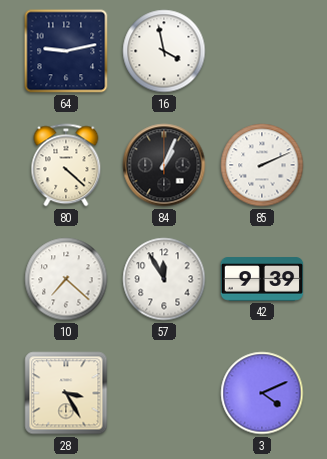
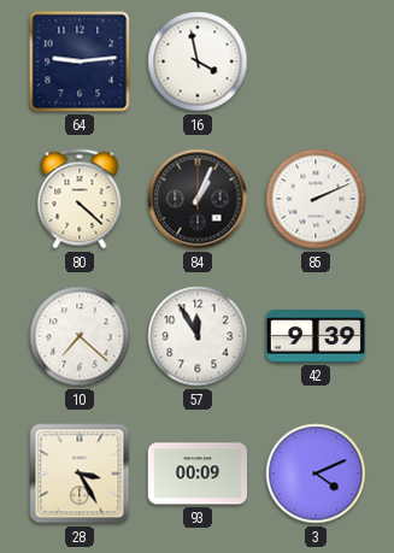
64: 9:13 -> 9:14
93: none -> 00:09
